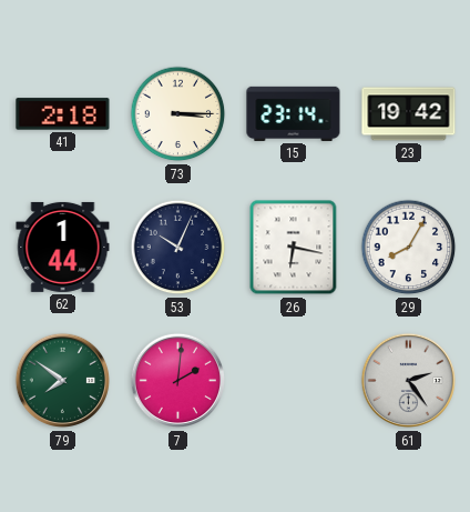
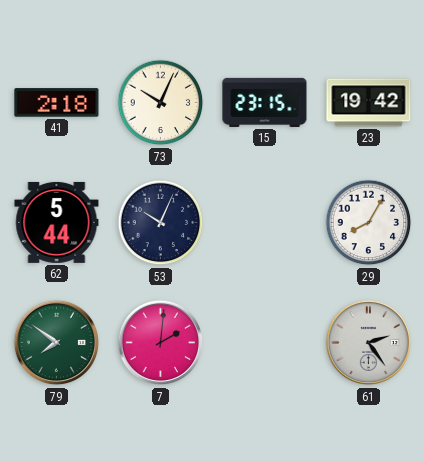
73: 3:15 -> 10:04
15: 23:14 -> 23:15
62: 1:44 -> 5:44
26: 6:17 -> none
